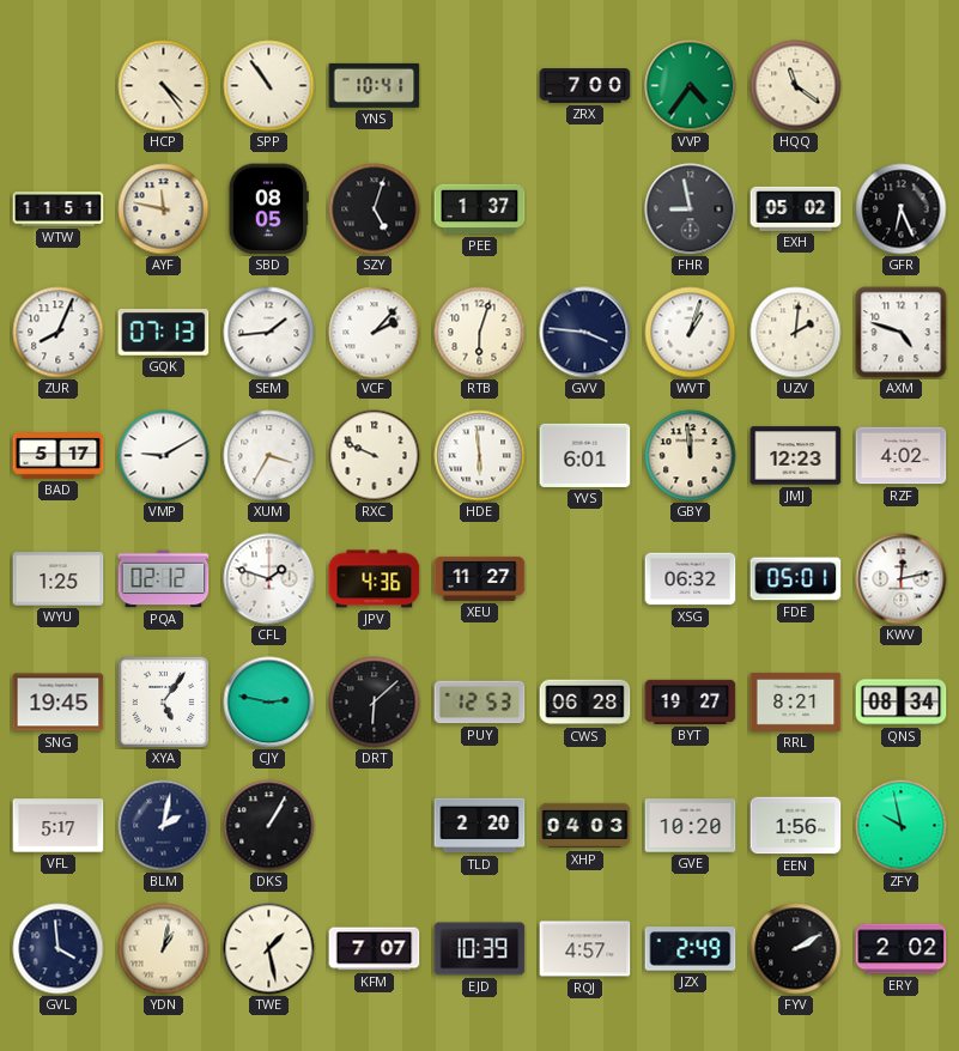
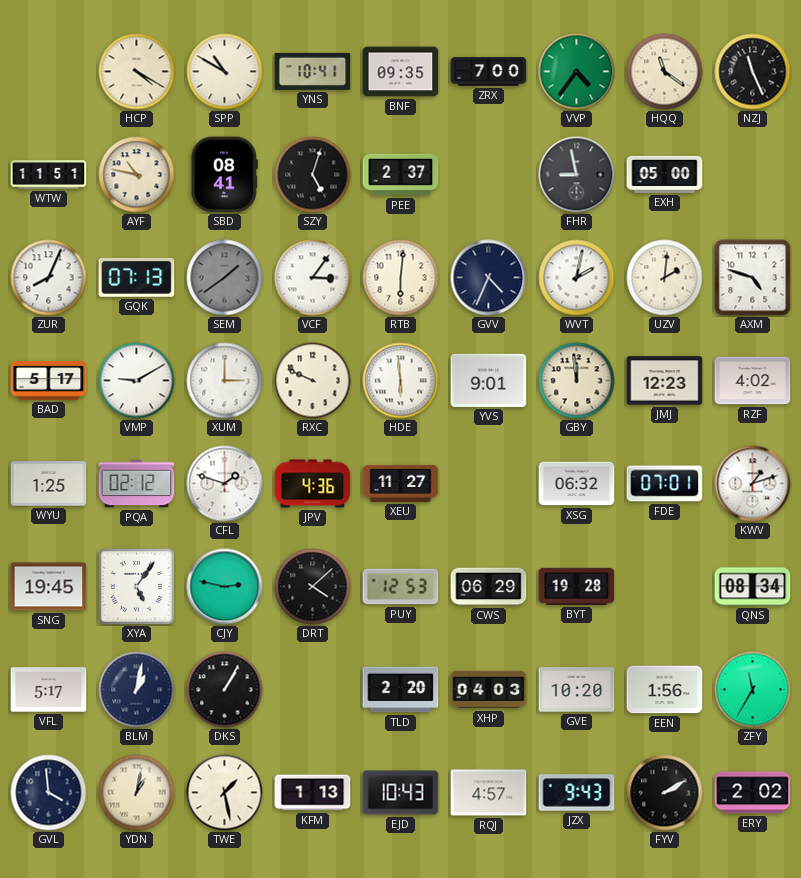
HCP: 4:24 -> 4:20
SPP: 10:54 -> 10:50
BNF: none -> 09:35
NZJ: none -> 11:26
AYF: 11:47 -> 10:47
SBD: 08:05 -> 08:41
PEE: 1:37 -> 2:37
EXH: 05:02 -> 05:00
GFR: 6:26 -> none
SEM: 1:44 -> 1:39
SEM dial: white -> grey
VCF: 2:07 -> 3:06
RTB: 6:03 -> 6:01
GVV: 3:46 -> 4:34
WVT: 1:03 -> 2:02
XUM: 3:35 -> 3:00
YVS: 6:01 -> 9:01
FDE: 05:01 -> 07:01
KWV: 12:13 -> 1:12
DRT: 6:08 -> 4:08
CWS: 06:28 -> 06:29
BYT: 19:27 -> 19:28
RRL: 8:21 -> none
BLM: 2:02 -> 1:02
ZFY: 9:58 -> 11:35
KFM: 7:07 -> 1:13
EJD: 10:39 -> 10:43
JZX: 2:49 -> 9:43
